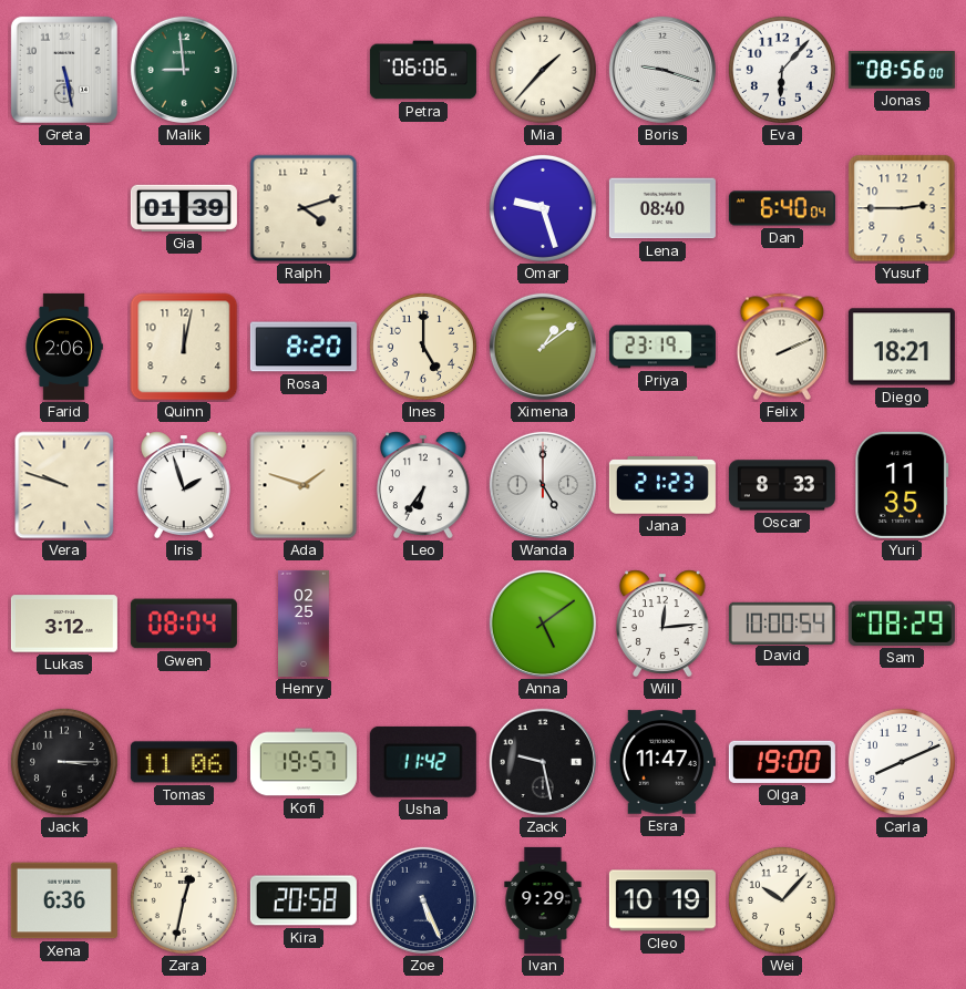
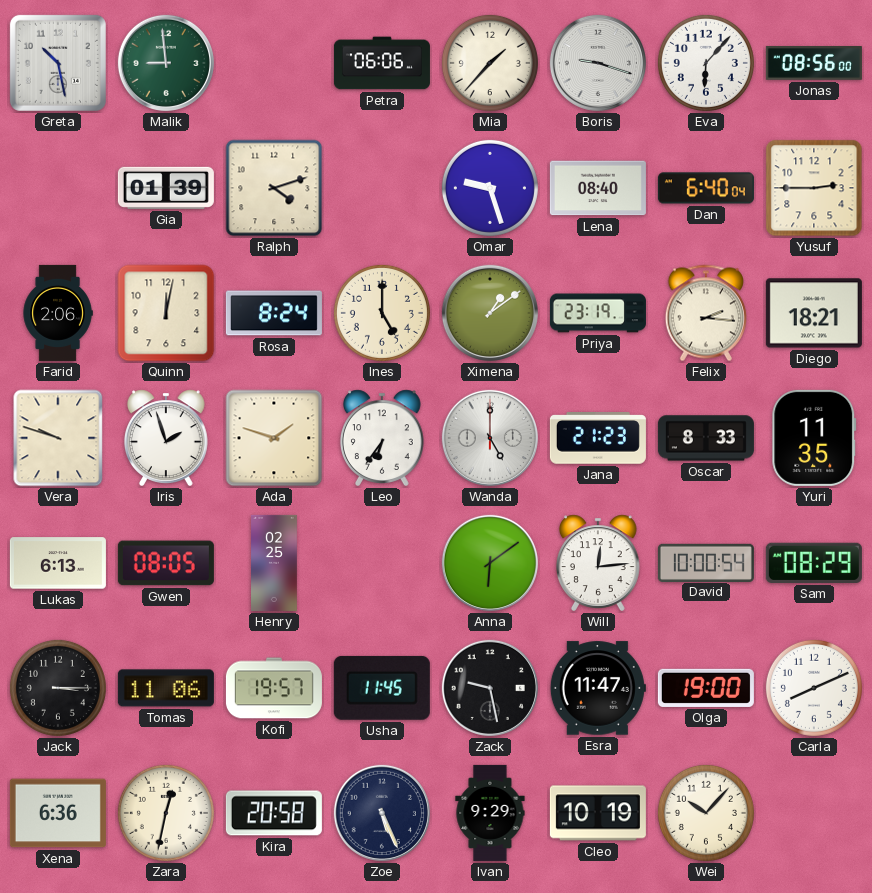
Greta: 5:28 -> 10:28
Rosa: 8:20 -> 8:24
Felix: 2:11 -> 2:16
Lukas: 3:12 -> 6:13
Gwen: 08:04 -> 08:05
Anna: 5:09 -> 6:09
Usha: 11:42 -> 11:45
